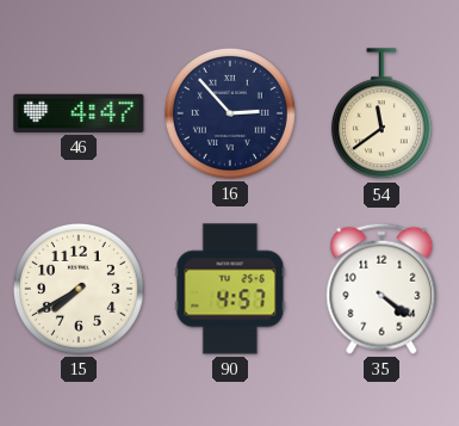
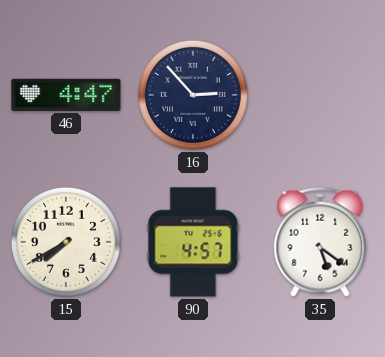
54: 11:39 -> none
35: 4:21 -> 5:21
